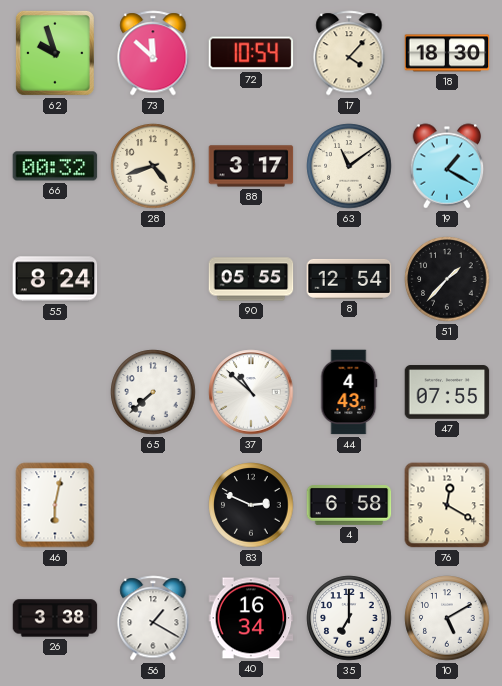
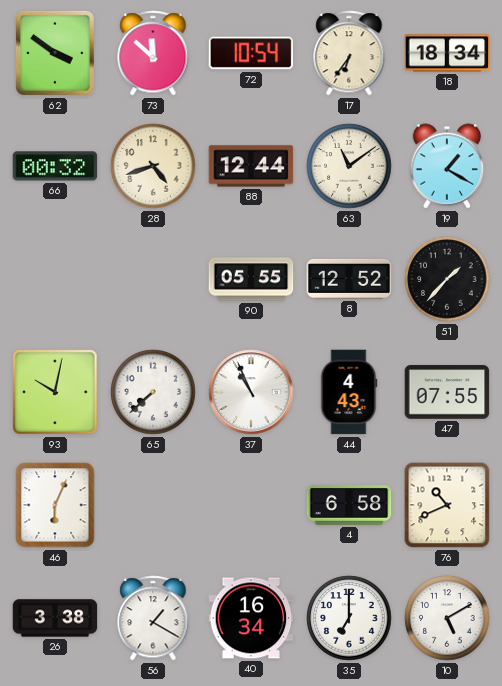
62: 9:57 -> 3:51
17: 4:07 -> 6:36
18: 18:30 -> 18:34
88: 3:17 -> 12:44
55: 8:24 -> none
8: 12:54 -> 12:52
93: none -> 10:02
37: 10:52 -> 10:56
46: 6:02 -> 6:04
83: 2:49 -> none
76: 12:20 -> 10:41
